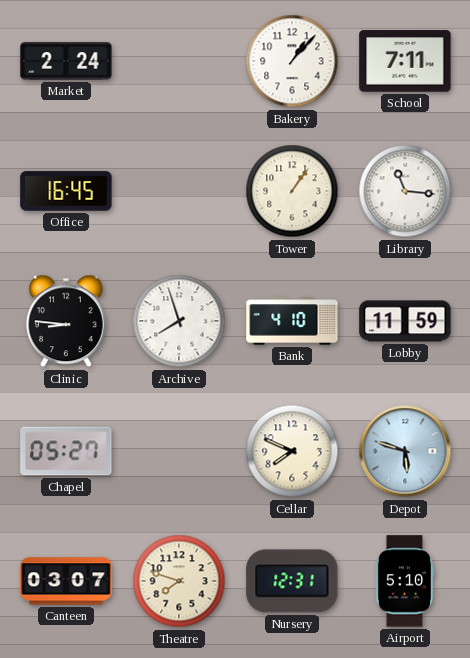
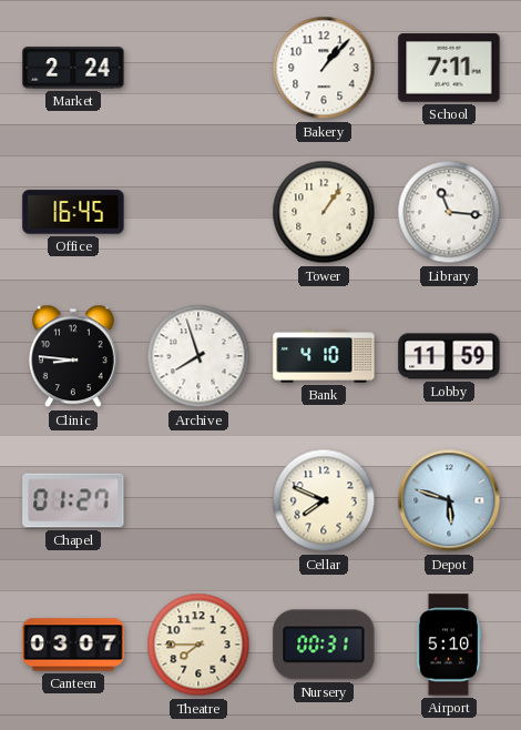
Chapel: 05:27 -> 01:27
Theatre: 7:48 -> 7:45
Nursery: 12:31 -> 00:31
